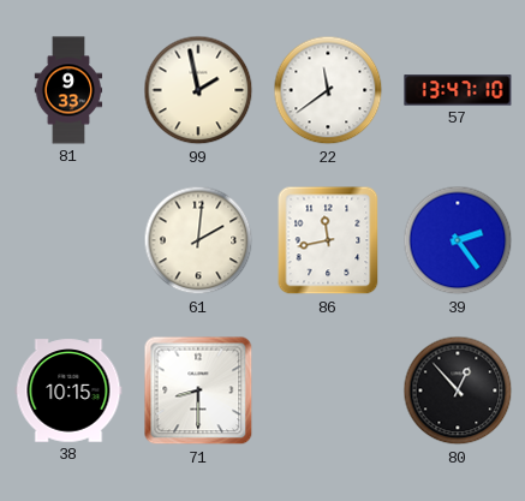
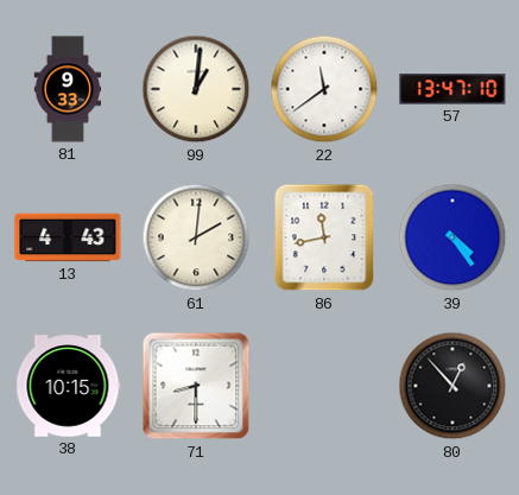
99: 1:58 -> 1:01
13: none -> 4:43
39: 2:24 -> 4:24
